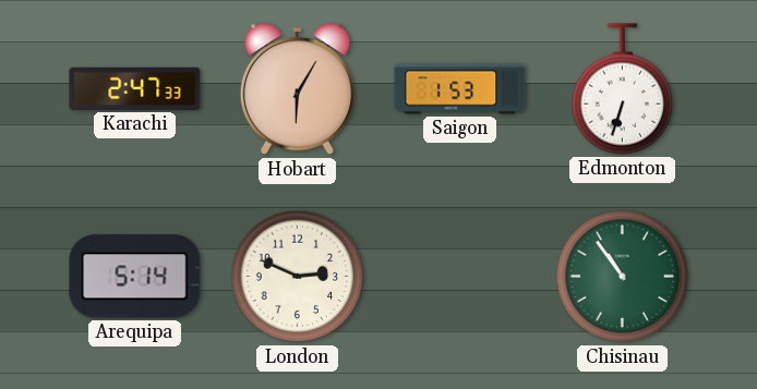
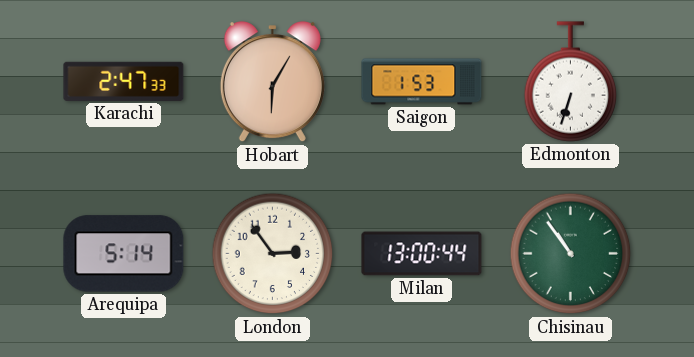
London: 2:49 -> 2:54
Milan: none -> 13:00
